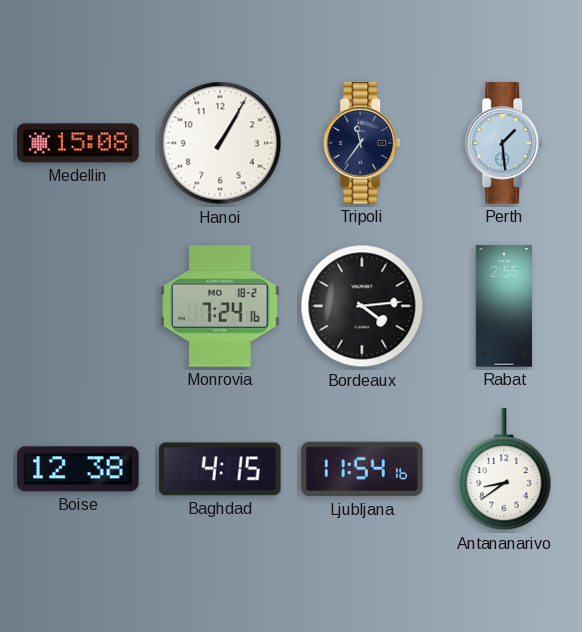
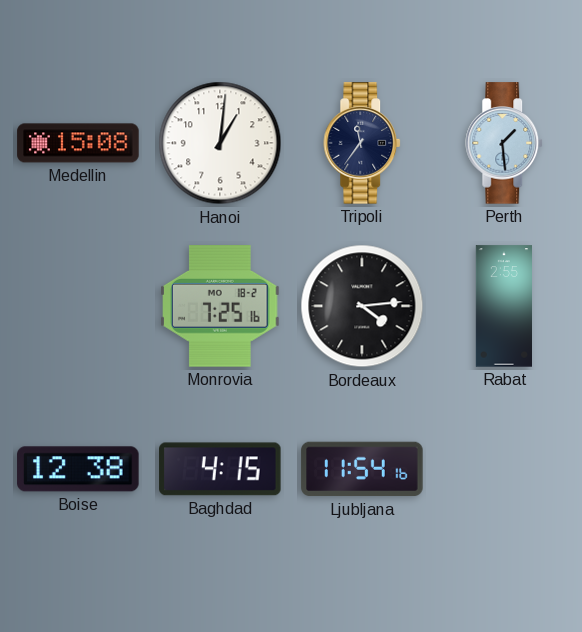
Hanoi: 1:05 -> 1:01
Monrovia: 7:24 -> 7:25
Antananarivo: 8:39 -> none
